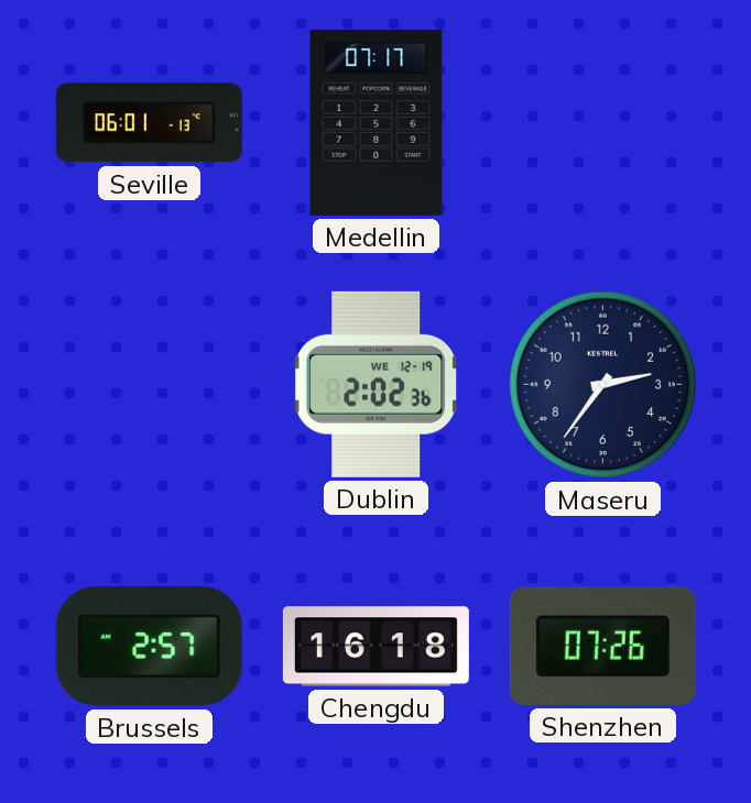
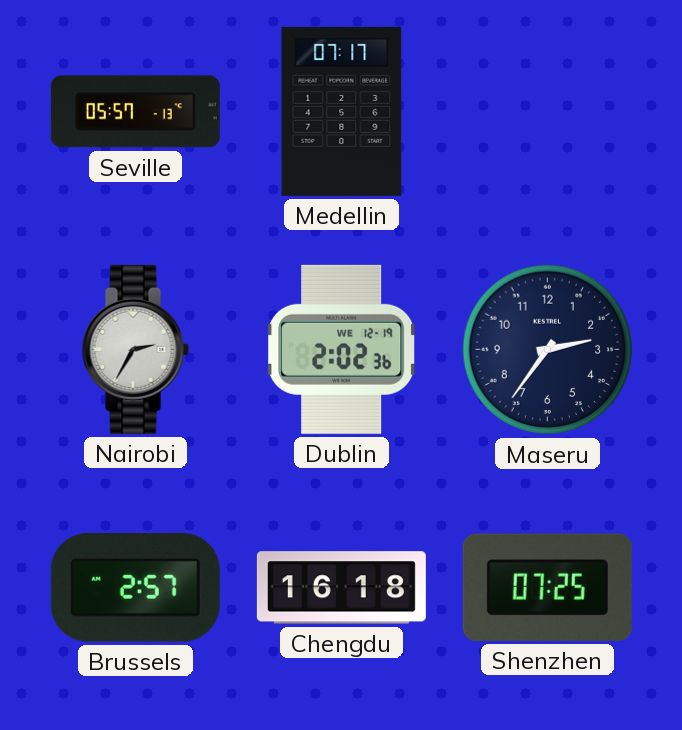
Seville: 06:01 -> 05:57
Nairobi: none -> 2:35
Shenzhen: 07:26 -> 07:25
